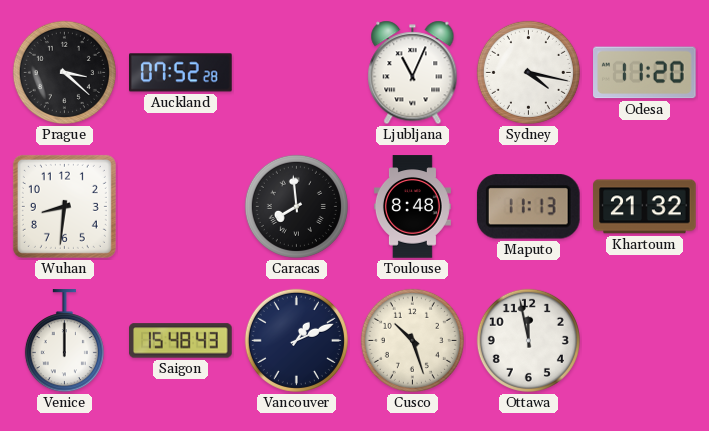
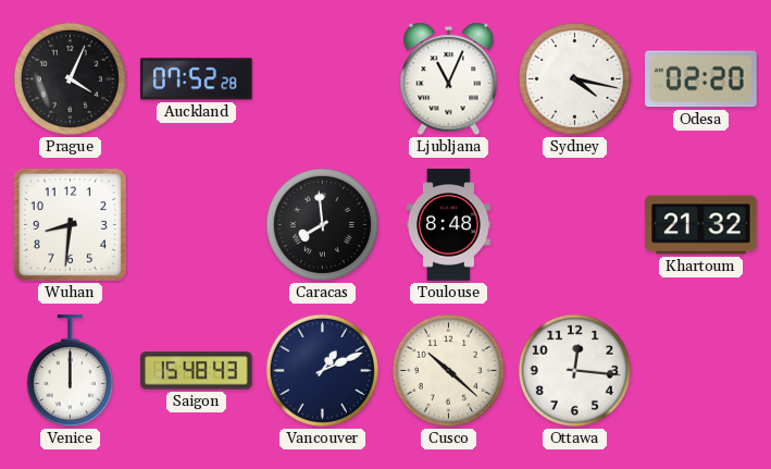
Prague: 3:22 -> 4:04
Odesa: 11:20 -> 02:20
Maputo: 11:13 -> none
Cusco: 10:27 -> 10:22
Ottawa: 11:58 -> 12:16
